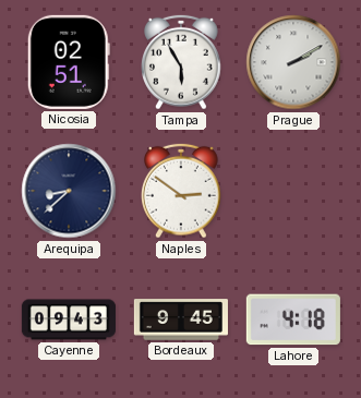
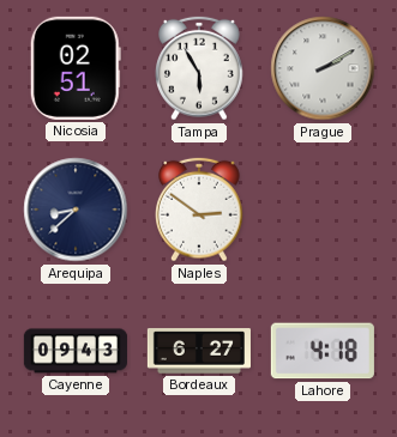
Bordeaux: 9:45 -> 6:27
